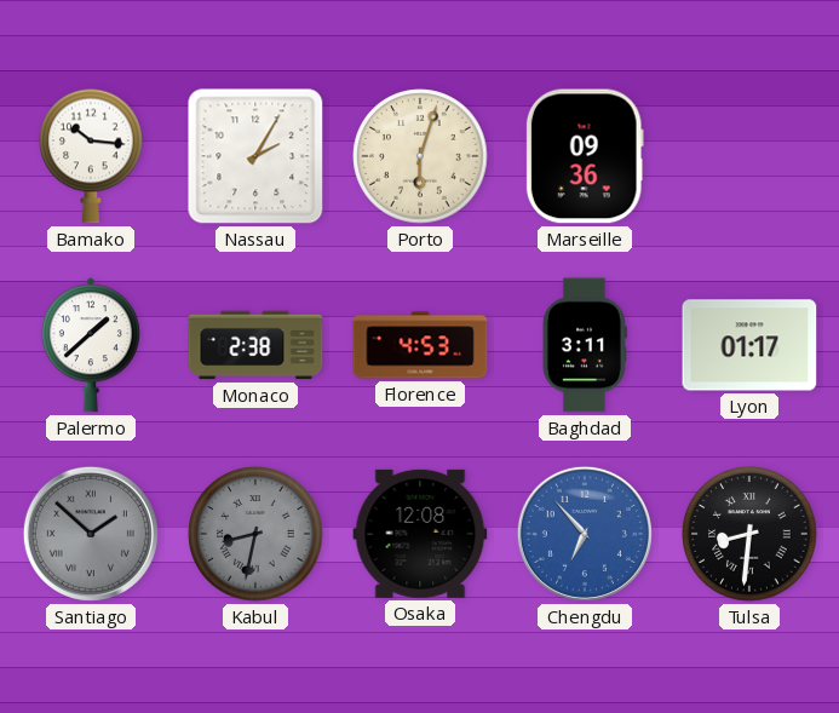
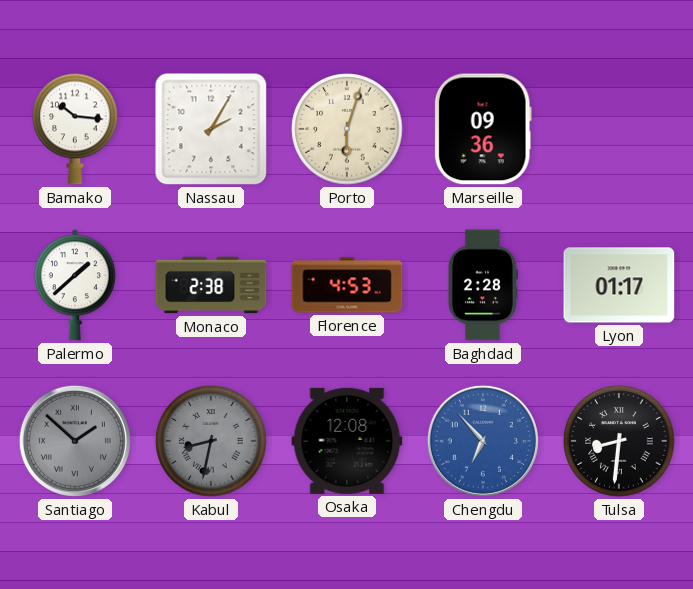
Baghdad: 3:11 -> 2:28
